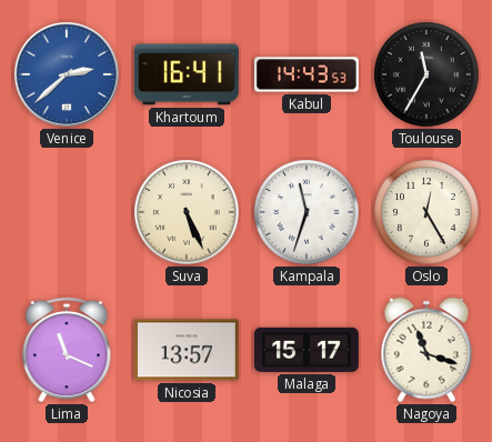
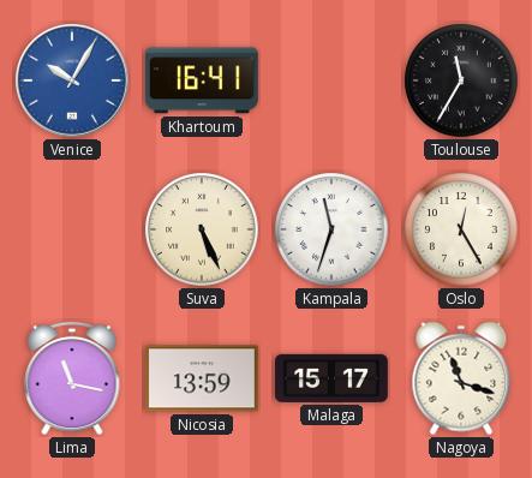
Venice: 2:38 -> 10:05
Kabul: 14:43 -> none
Lima: 11:19 -> 11:17
Nicosia: 13:57 -> 13:59
